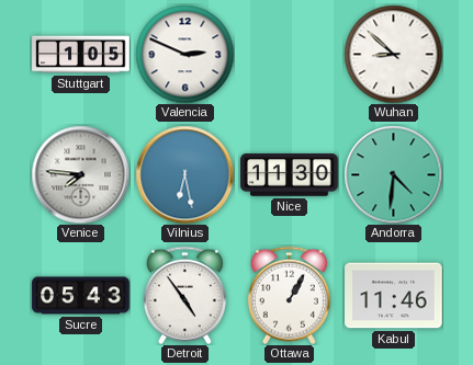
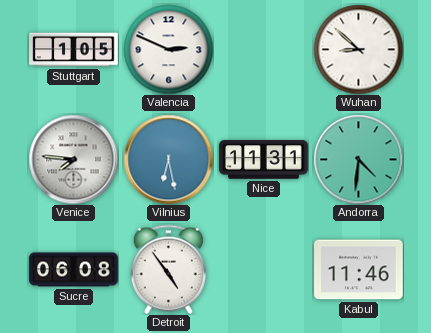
Nice: 11:30 -> 11:31
Sucre: 05:43 -> 06:08
Ottawa: 1:05 -> none
